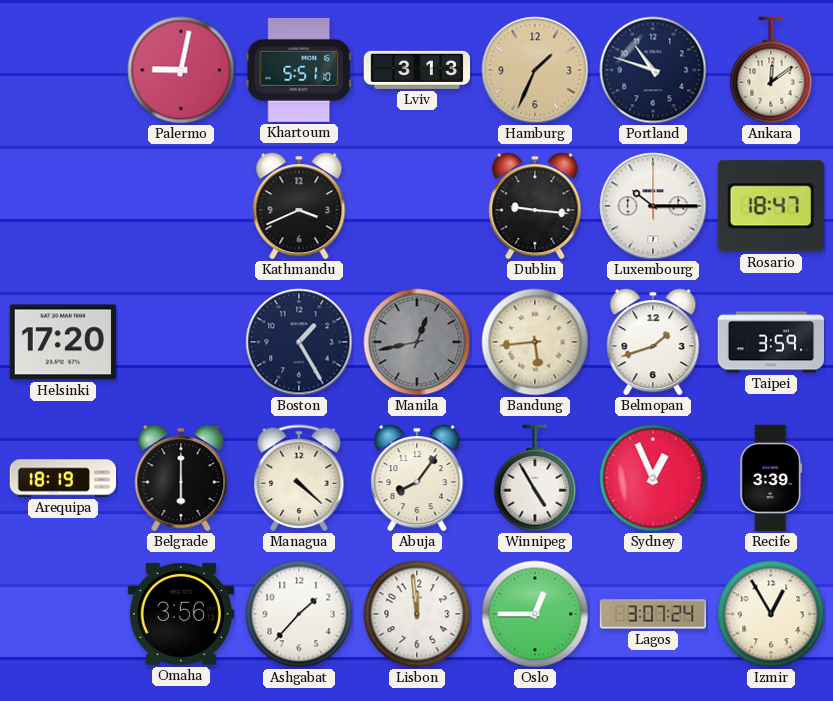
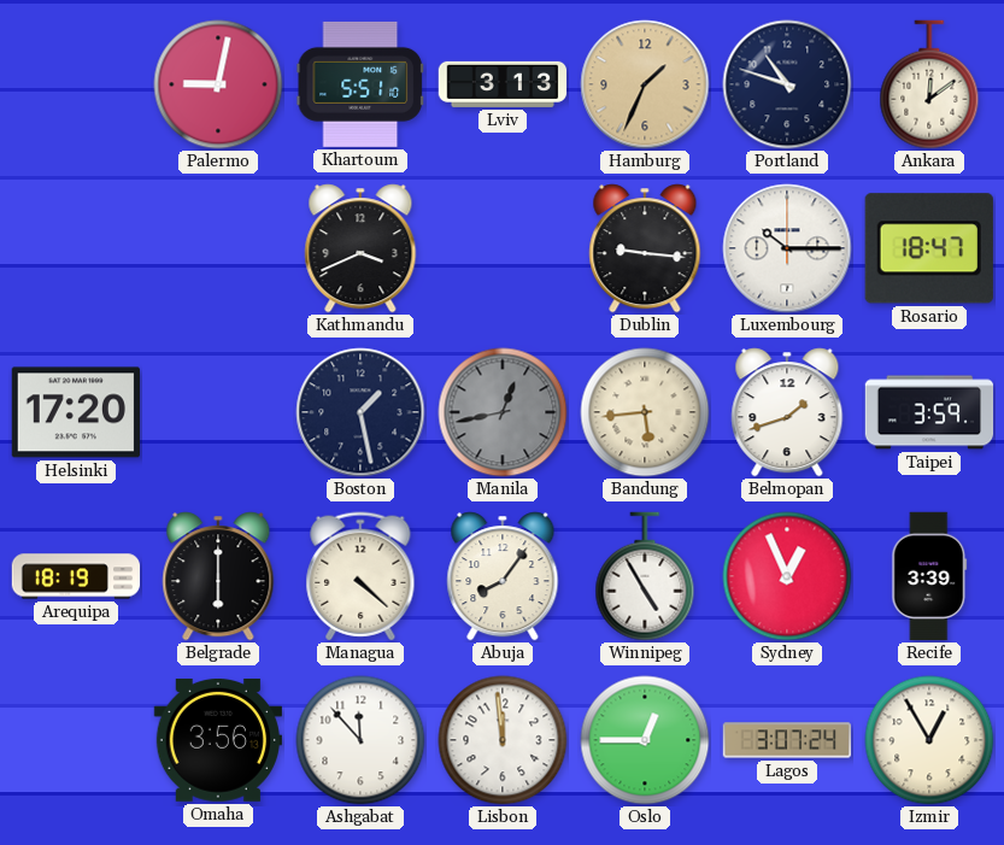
Boston: 1:25 -> 1:28
Ashgabat: 1:37 -> 11:53
